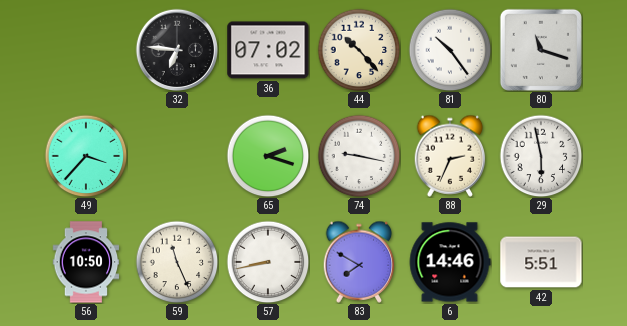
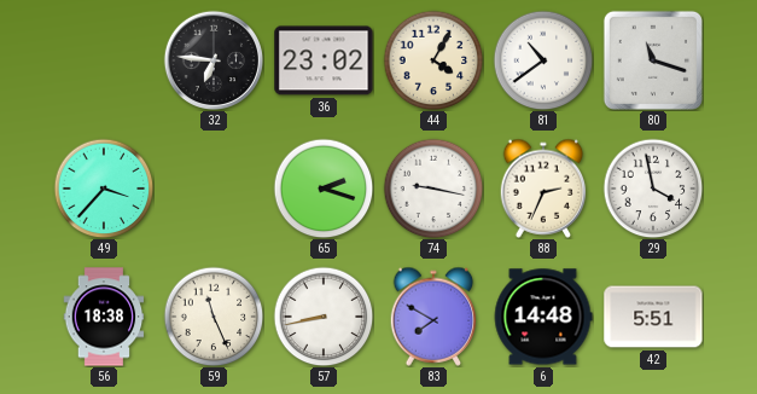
36: 07:02 -> 23:02
44: 10:23 -> 4:05
81: 10:24 -> 10:39
29: 5:58 -> 3:58
56: 10:50 -> 18:38
6: 14:46 -> 14:48
